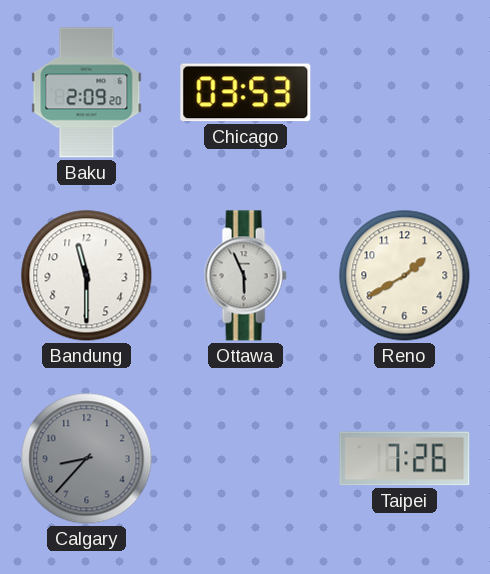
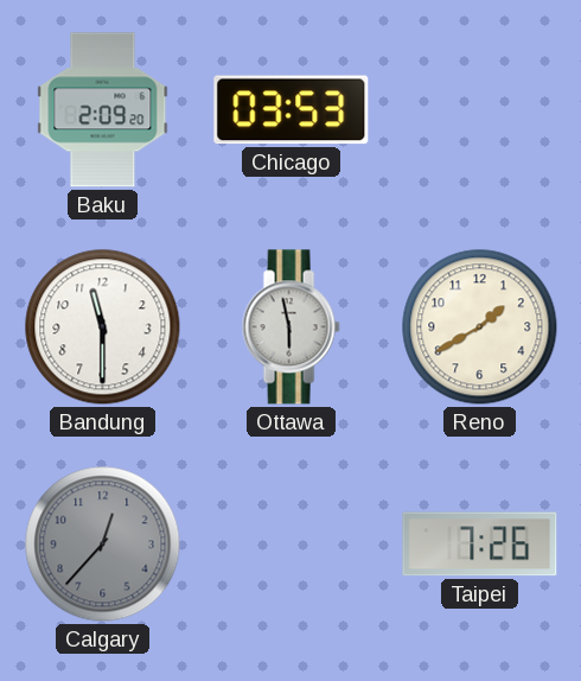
Ottawa: 5:56 -> 5:58
Calgary: 8:37 -> 12:37
